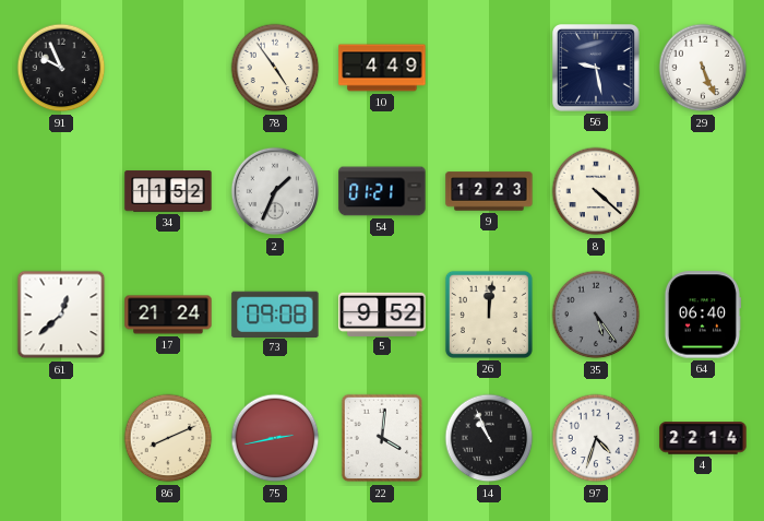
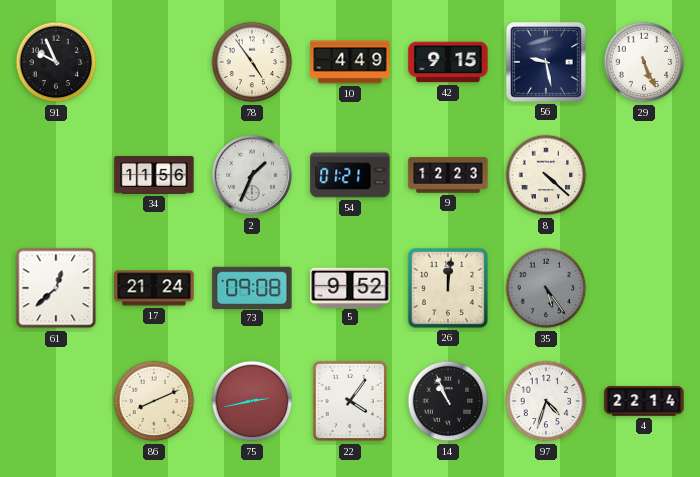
42: none -> 9:15
34: 11:52 -> 11:56
64: 06:40 -> none
22: 4:01 -> 4:06
